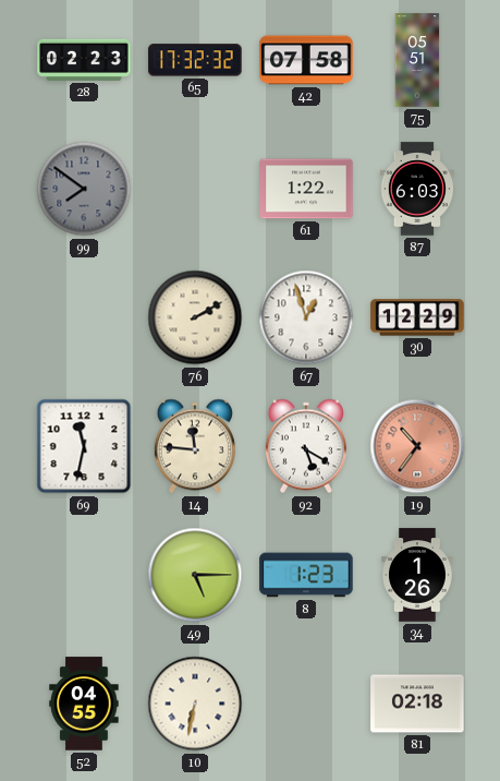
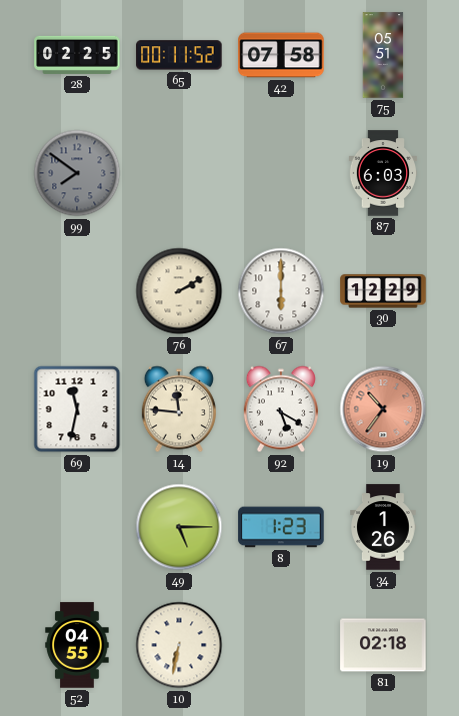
28: 02:23 -> 02:25
65: 17:32 -> 00:11
61: 1:22 -> none
67: 12:57 -> 6:00
